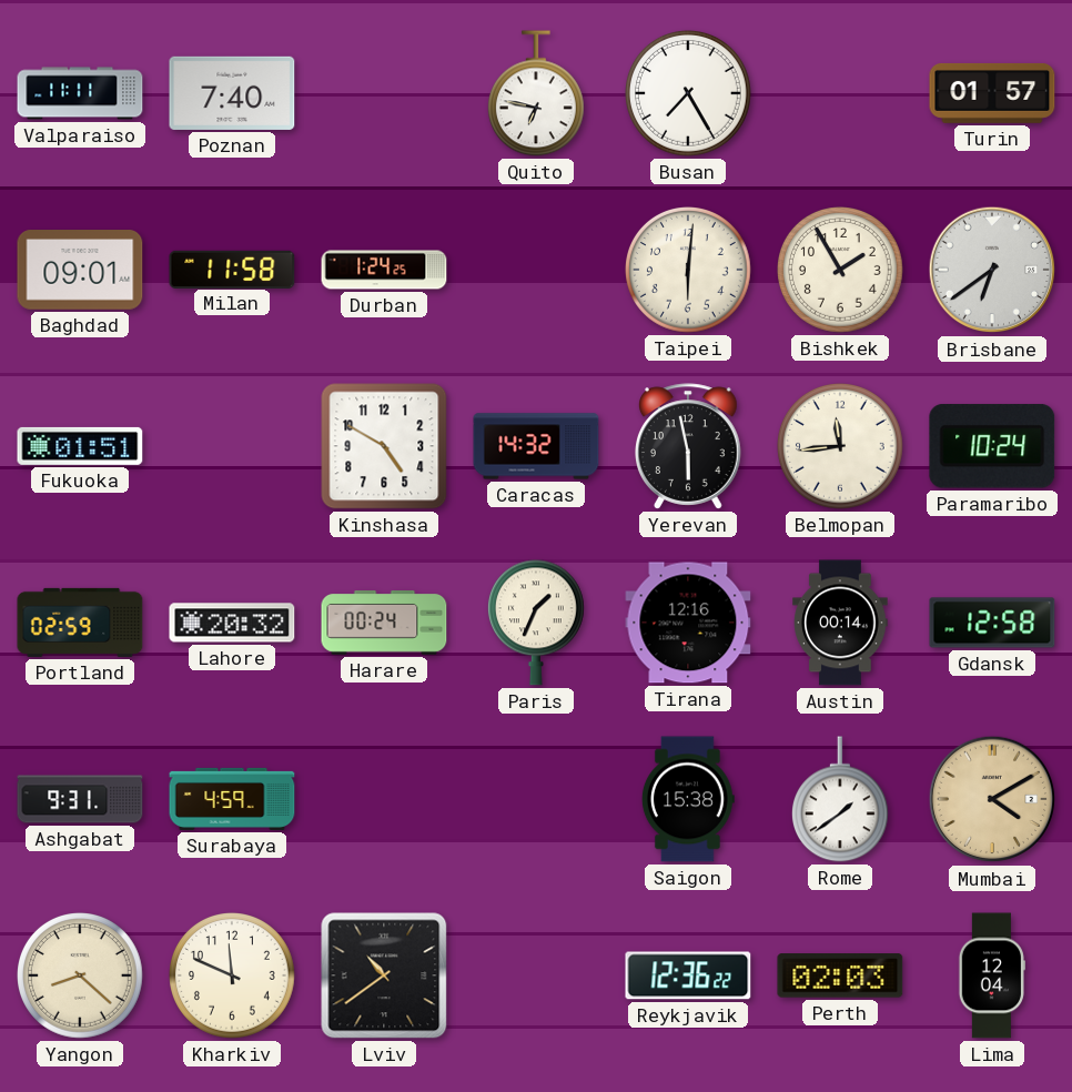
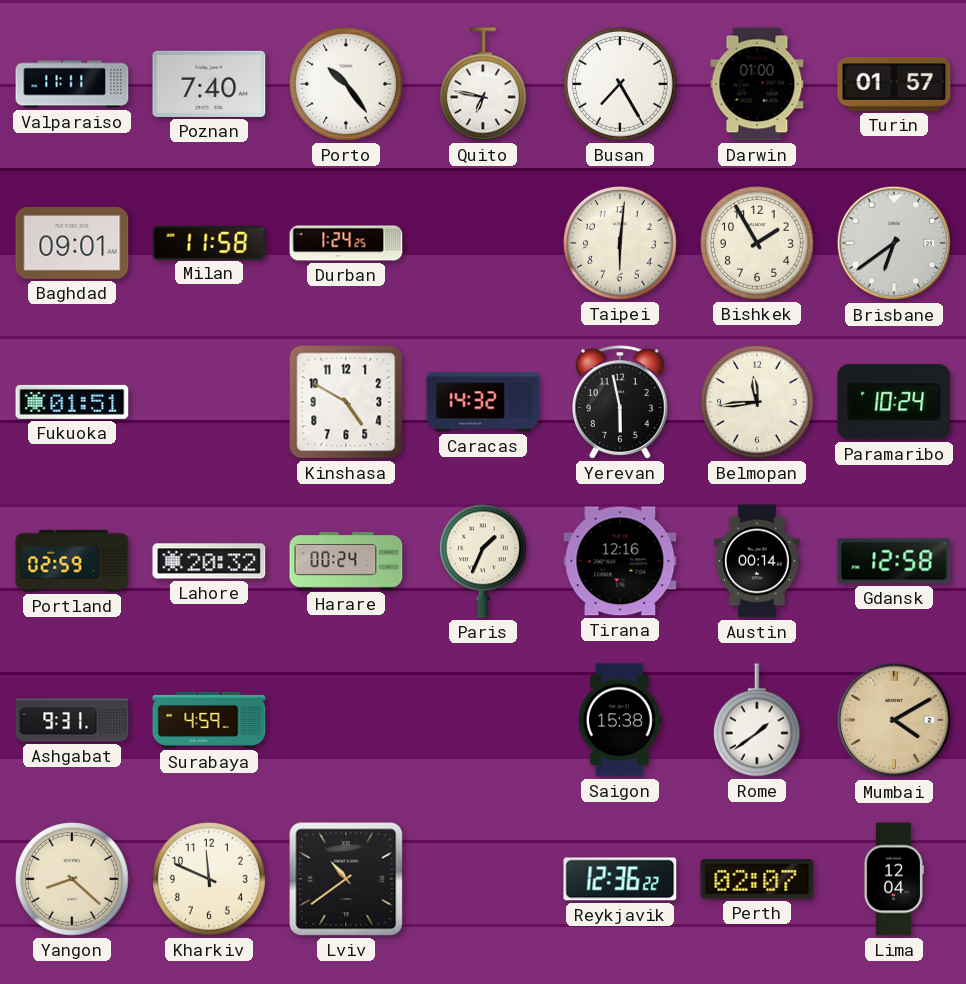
Porto: none -> 10:24
Darwin: none -> 01:00
Perth: 02:03 -> 02:07
